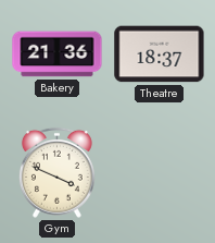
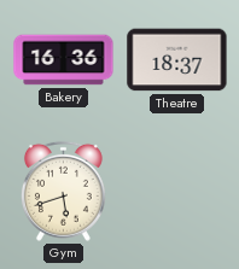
Bakery: 21:36 -> 16:36
Gym: 3:49 -> 5:42
